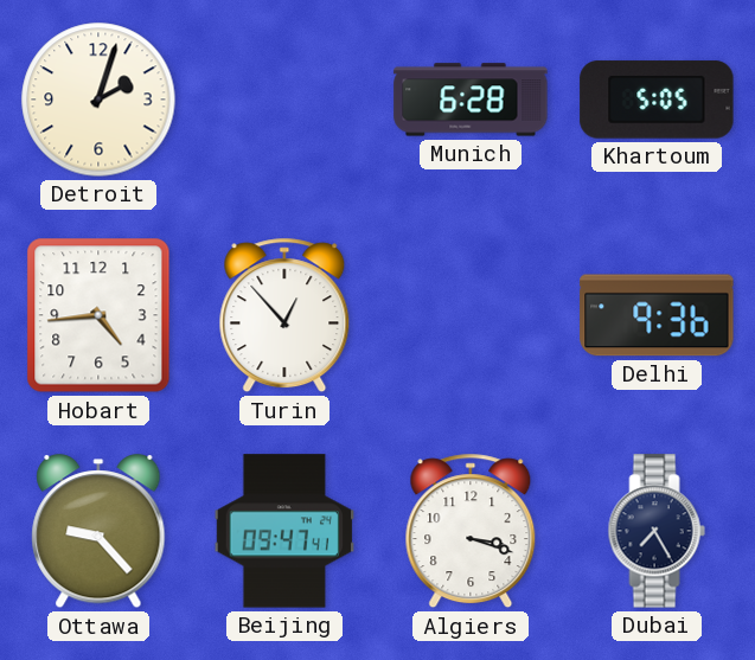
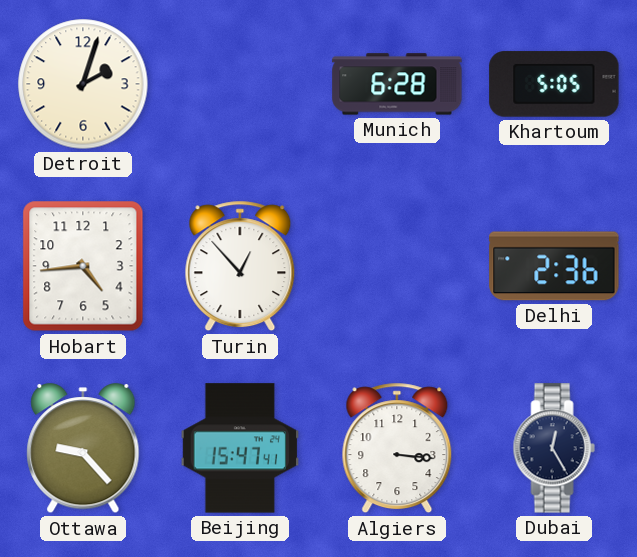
Delhi: 9:36 -> 2:36
Beijing: 09:47 -> 15:47
Algiers: 3:18 -> 3:16
Dubai: 7:25 -> 12:25
